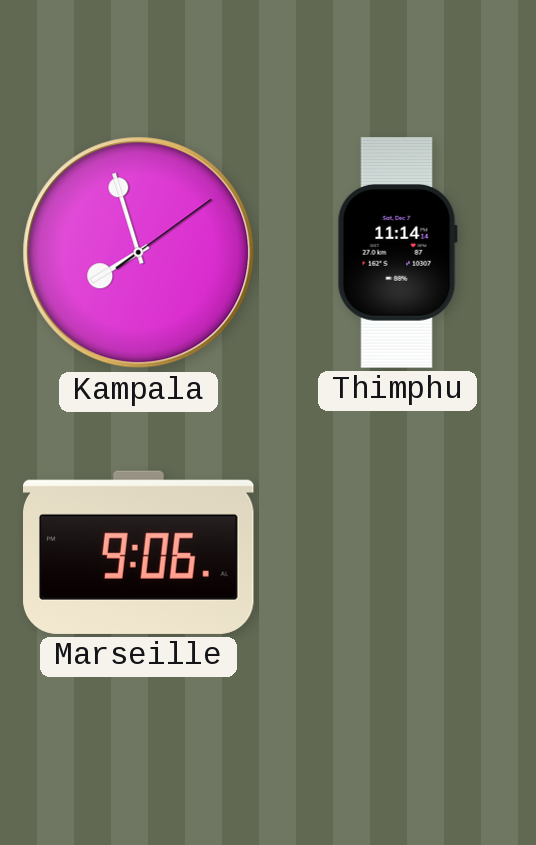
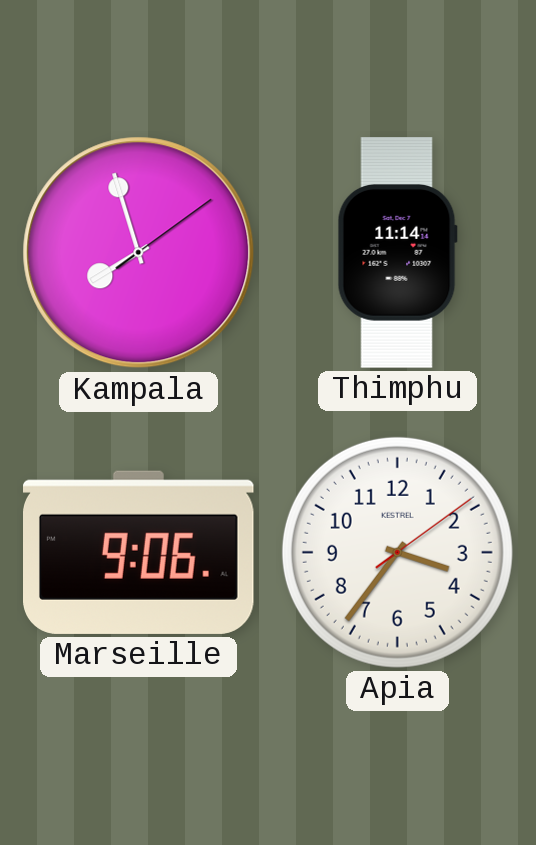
Apia: none -> 3:36
